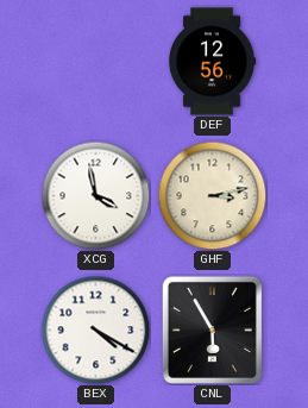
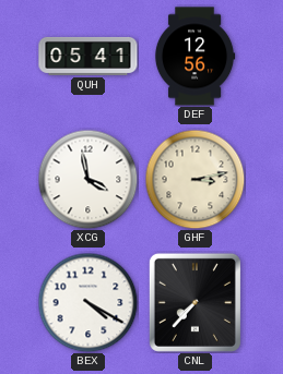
QUH: none -> 05:41
CNL: 5:55 -> 7:37
